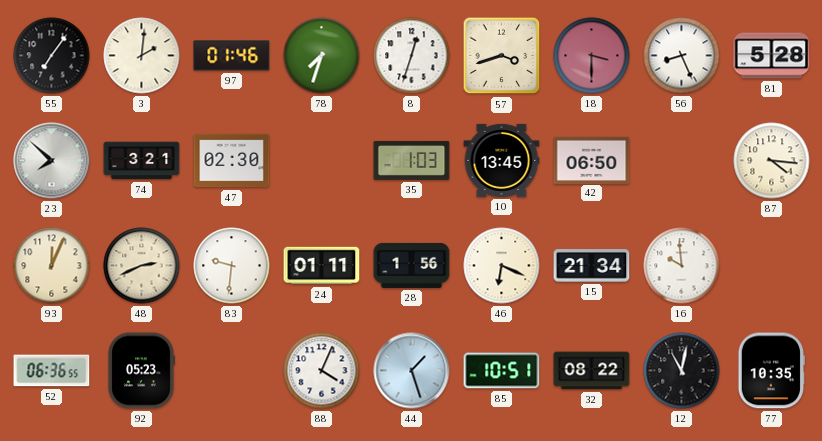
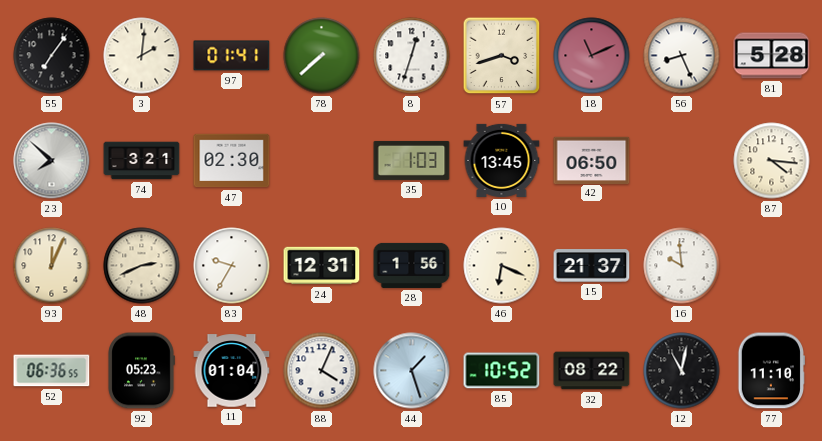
97: 01:46 -> 01:41
78: 7:33 -> 7:38
18: 3:30 -> 11:11
83: 9:31 -> 9:35
24: 01:11 -> 12:31
15: 21:34 -> 21:37
11: none -> 01:04
85: 10:51 -> 10:52
77: 10:35 -> 11:10
